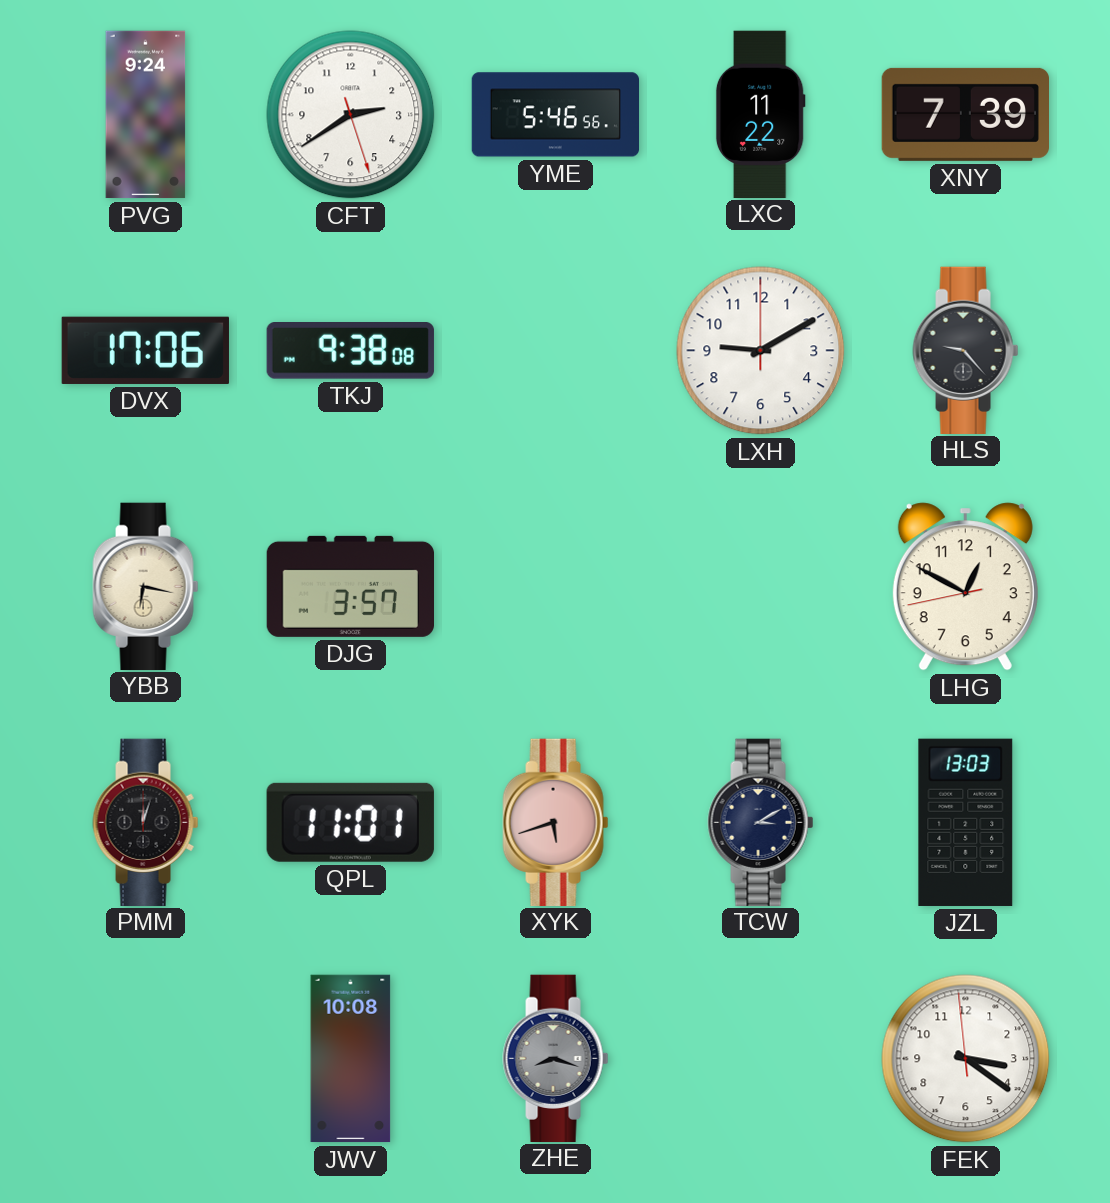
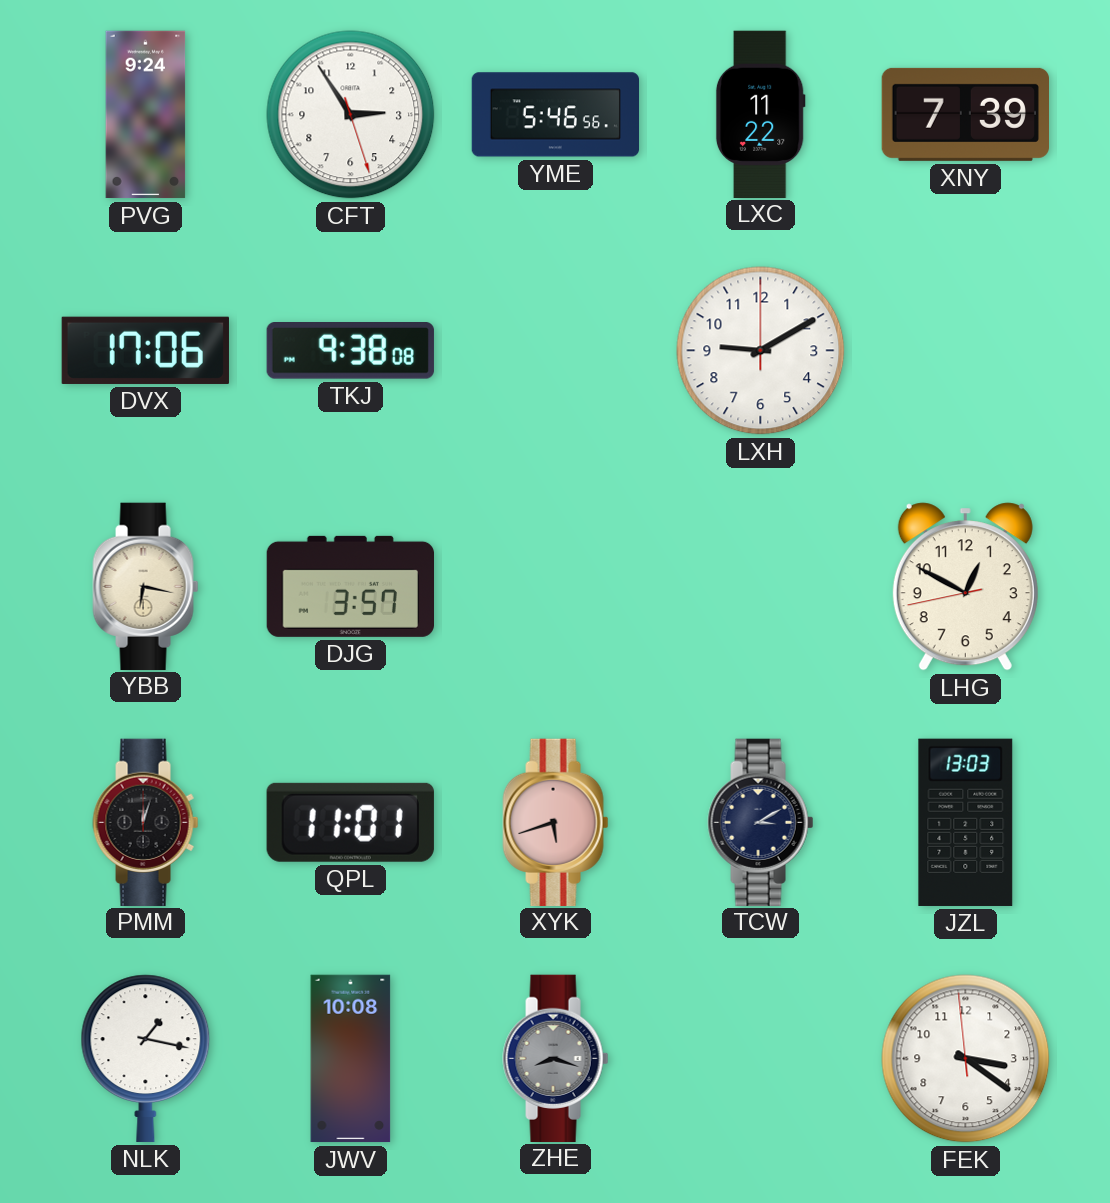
CFT: 2:39 -> 2:54
HLS: 9:23 -> none
NLK: none -> 1:17
